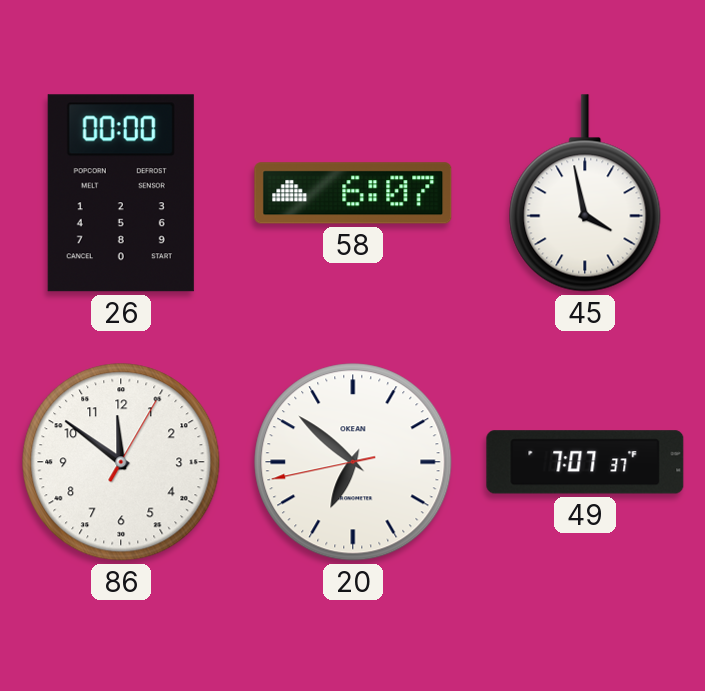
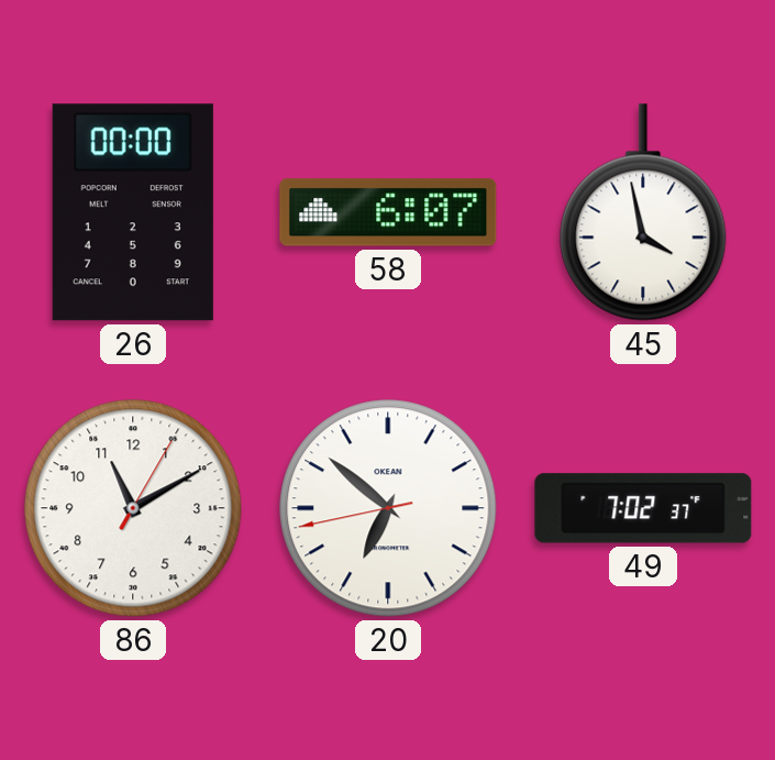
86: 11:51 -> 11:10
49: 7:07 -> 7:02
